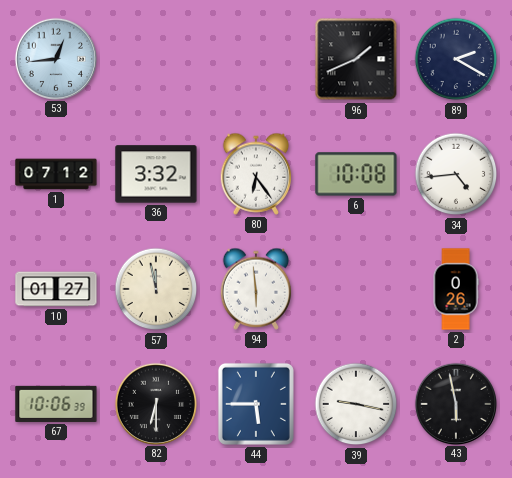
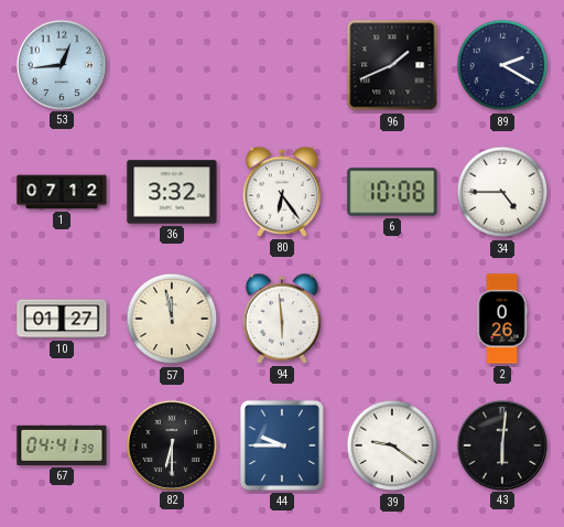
34: 4:44 -> 4:45
67: 10:06 -> 04:41
44: 5:45 -> 9:45
39: 9:17 -> 9:21
43: 5:58 -> 6:01
